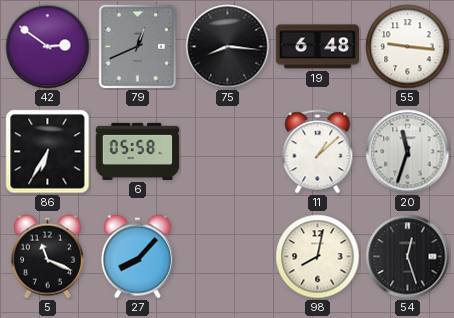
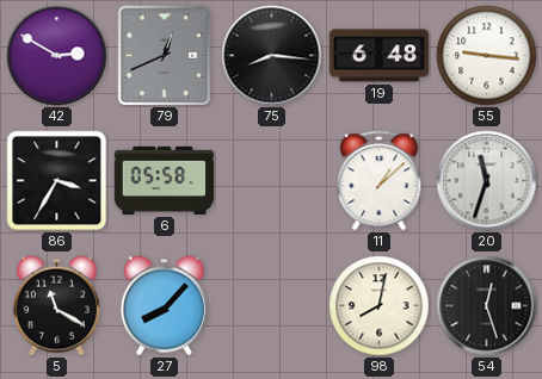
42: 2:51 -> 2:50
86: 6:35 -> 3:35
5: 11:19 -> 11:20
